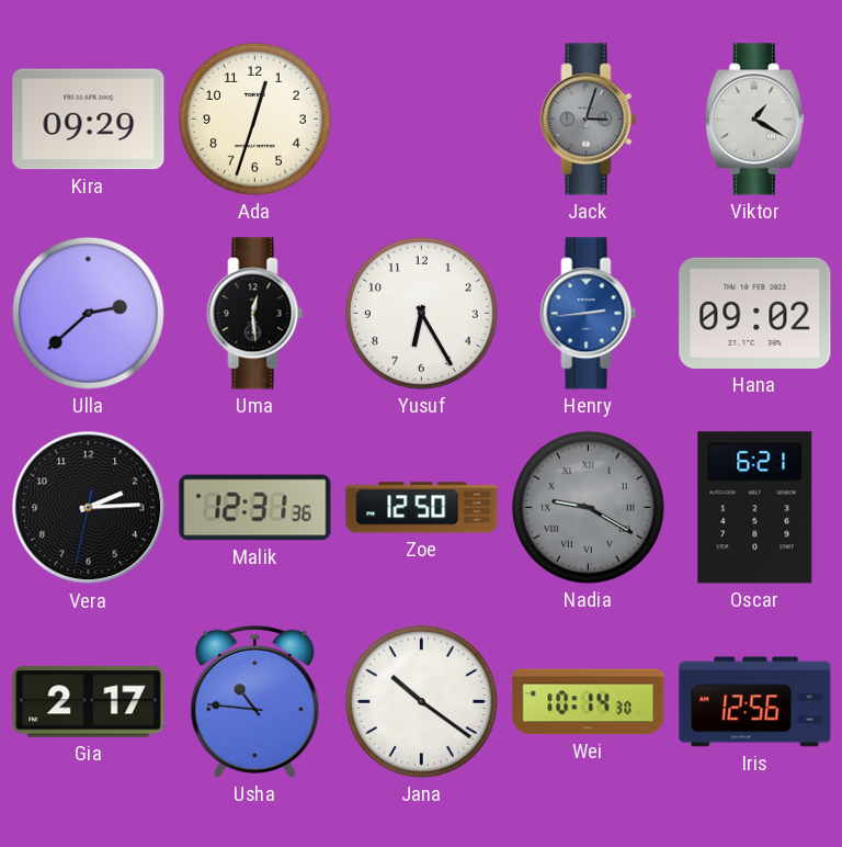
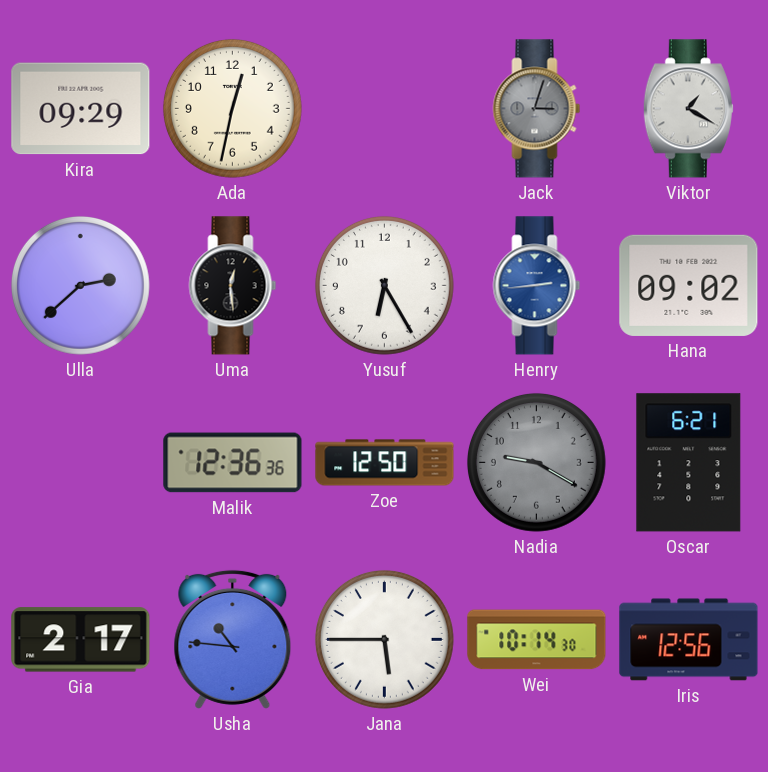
Ada: 12:33 -> 12:32
Vera: 2:14 -> none
Malik: 12:31 -> 12:36
Nadia numerals: Roman -> Arabic
Jana: 10:21 -> 5:45
